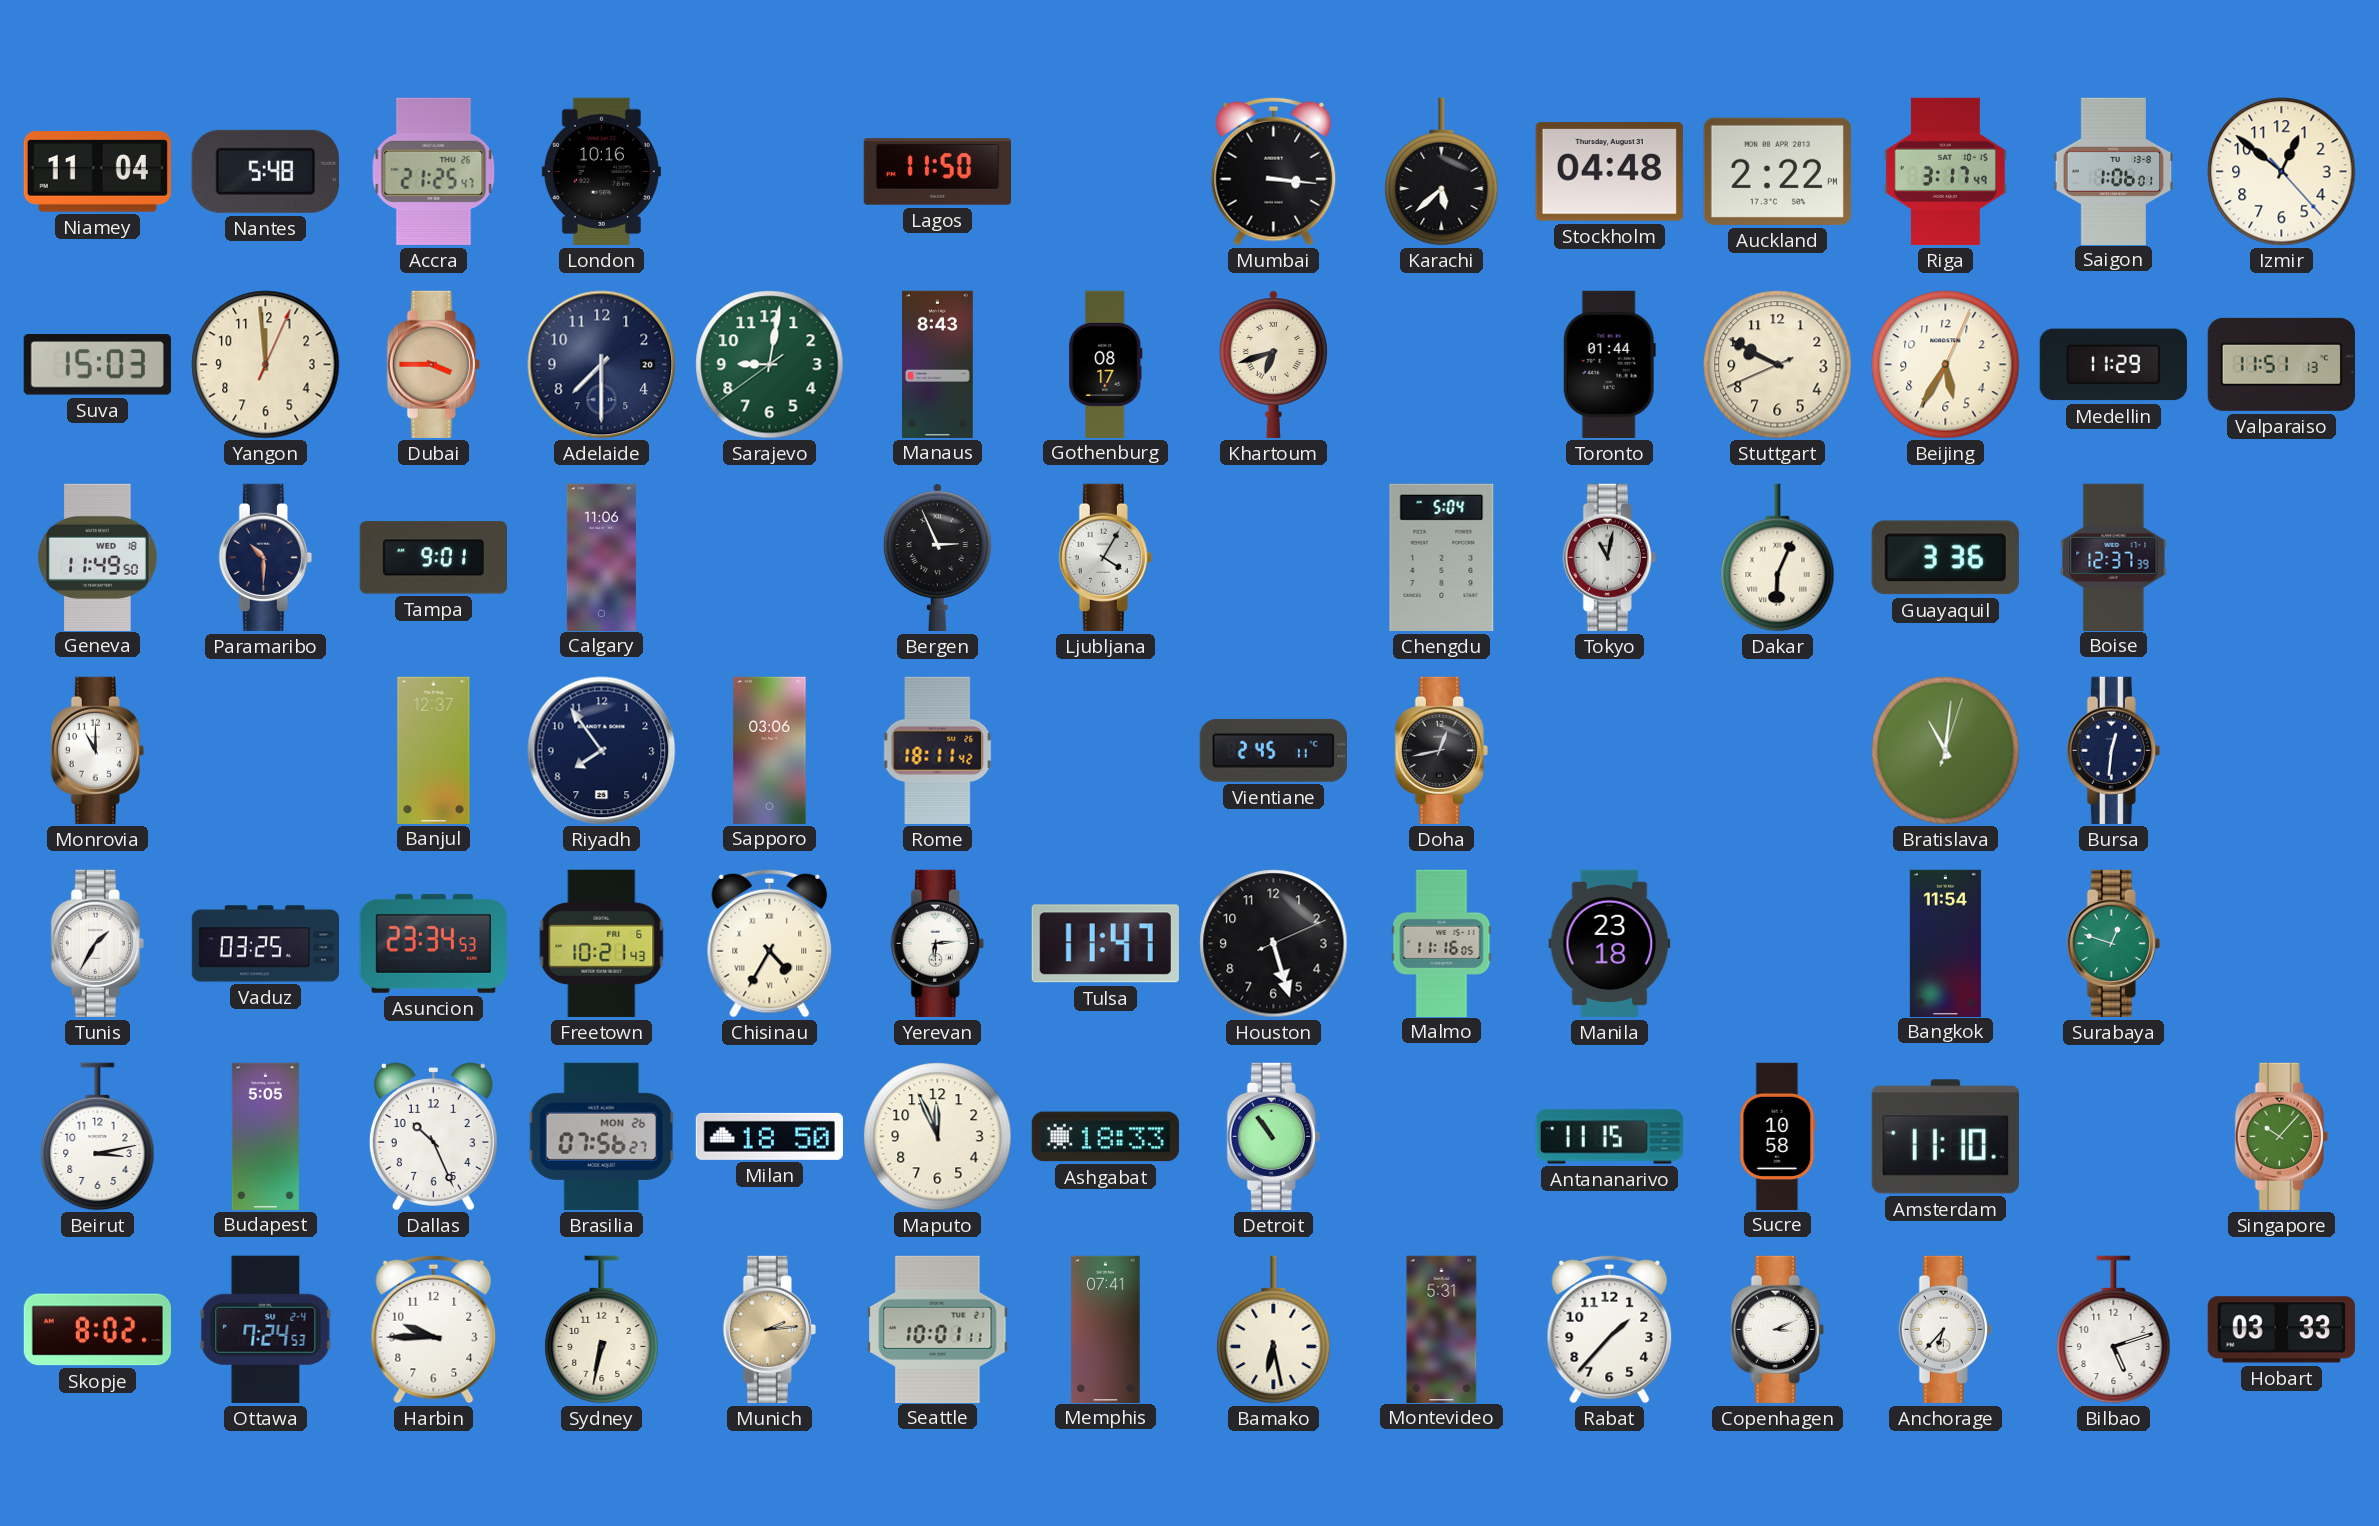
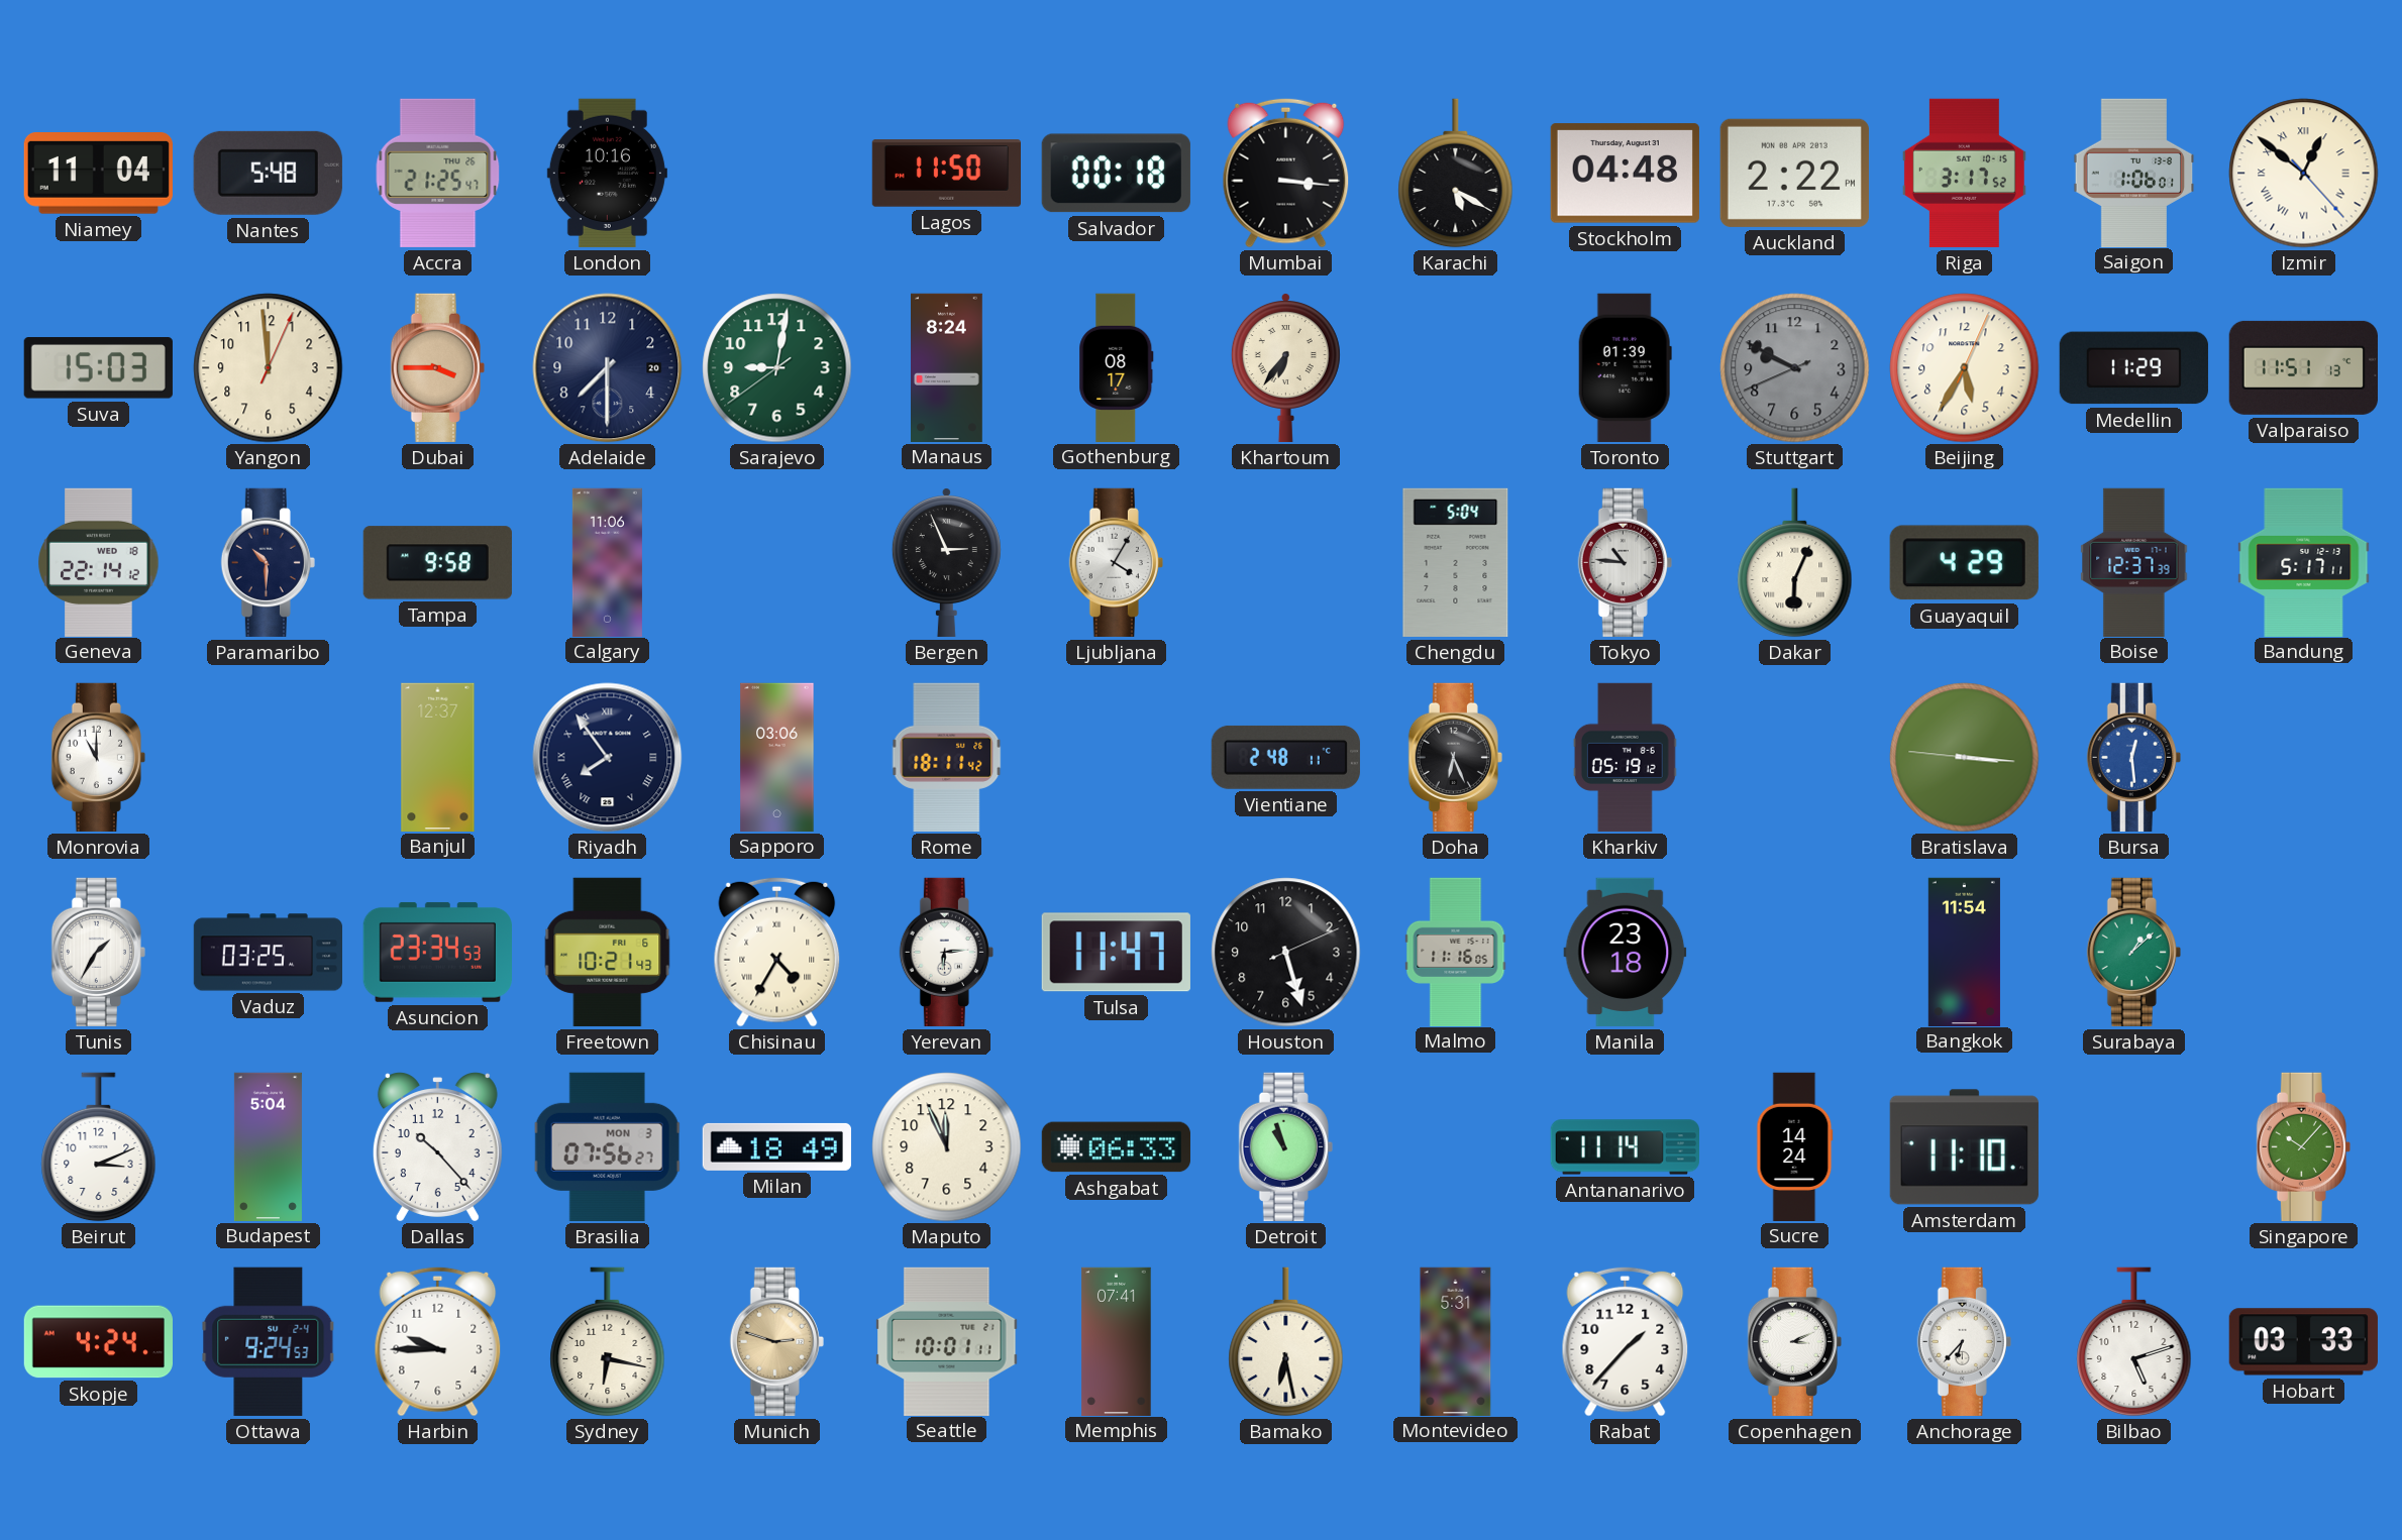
Salvador: none -> 00:18
Karachi: 5:38 -> 5:20
Riga: 3:17:49 -> 3:17:52
Izmir numerals: Arabic -> Roman
Manaus: 8:43 -> 8:24
Khartoum: 6:42 -> 6:36
Toronto: 01:44 -> 01:39
Stuttgart dial: cream -> grey
Geneva: 11:49 -> 22:14
Tampa: 9:01 -> 9:58
Tokyo: 11:02 -> 10:46
Guayaquil: 3:36 -> 4:29
Bandung: none -> 5:17
Riyadh numerals: Arabic -> Roman
Vientiane: 2:45 -> 2:48
Doha: 12:43 -> 6:26
Kharkiv: none -> 05:19
Bratislava: 11:01 -> 3:15
Bursa: 12:31 -> 12:29
Bursa dial: navy -> blue
Surabaya: 12:48 -> 1:08
Beirut: 3:13 -> 3:11
Budapest: 5:05 -> 5:04
Dallas: 10:26 -> 10:23
Brasilia date: MON 26 -> MON 3
Milan: 18:50 -> 18:49
Ashgabat: 18:33 -> 06:33
Detroit: 10:54 -> 10:57
Antananarivo: 11:15 -> 11:14
Sucre: 10:58 -> 14:24
Skopje: 8:02 -> 4:24
Ottawa: 7:24 -> 9:24
Sydney: 6:32 -> 6:17
Munich: 2:14 -> 2:48
